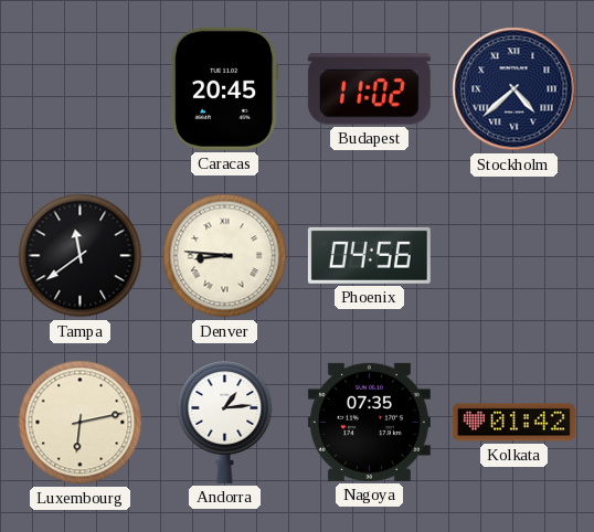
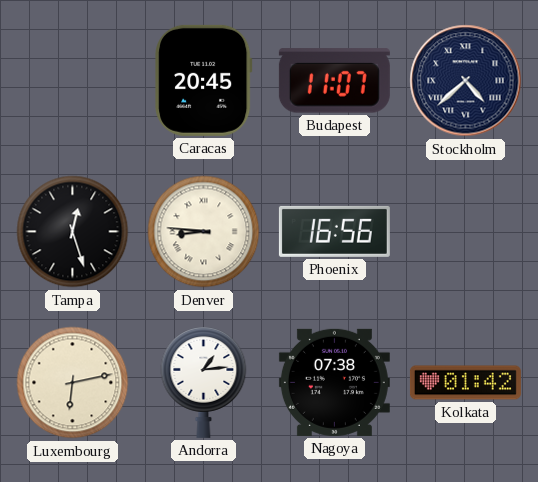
Budapest: 11:02 -> 11:07
Tampa: 11:39 -> 12:27
Phoenix: 04:56 -> 16:56
Nagoya: 07:35 -> 07:38
